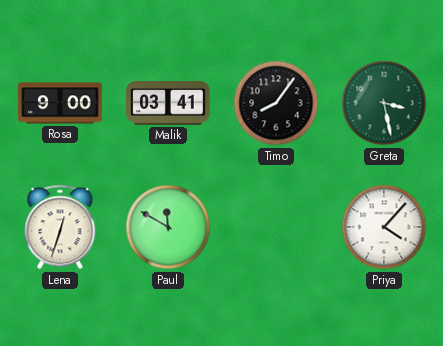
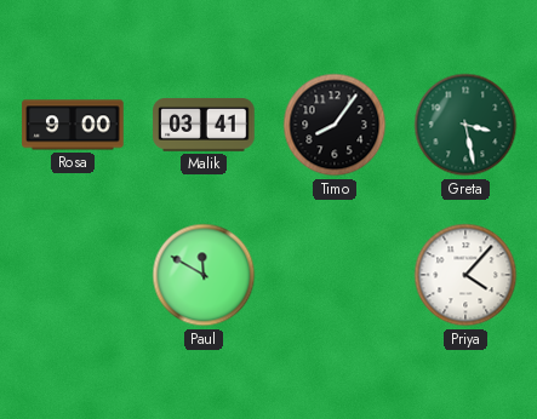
Lena: 12:33 -> none
